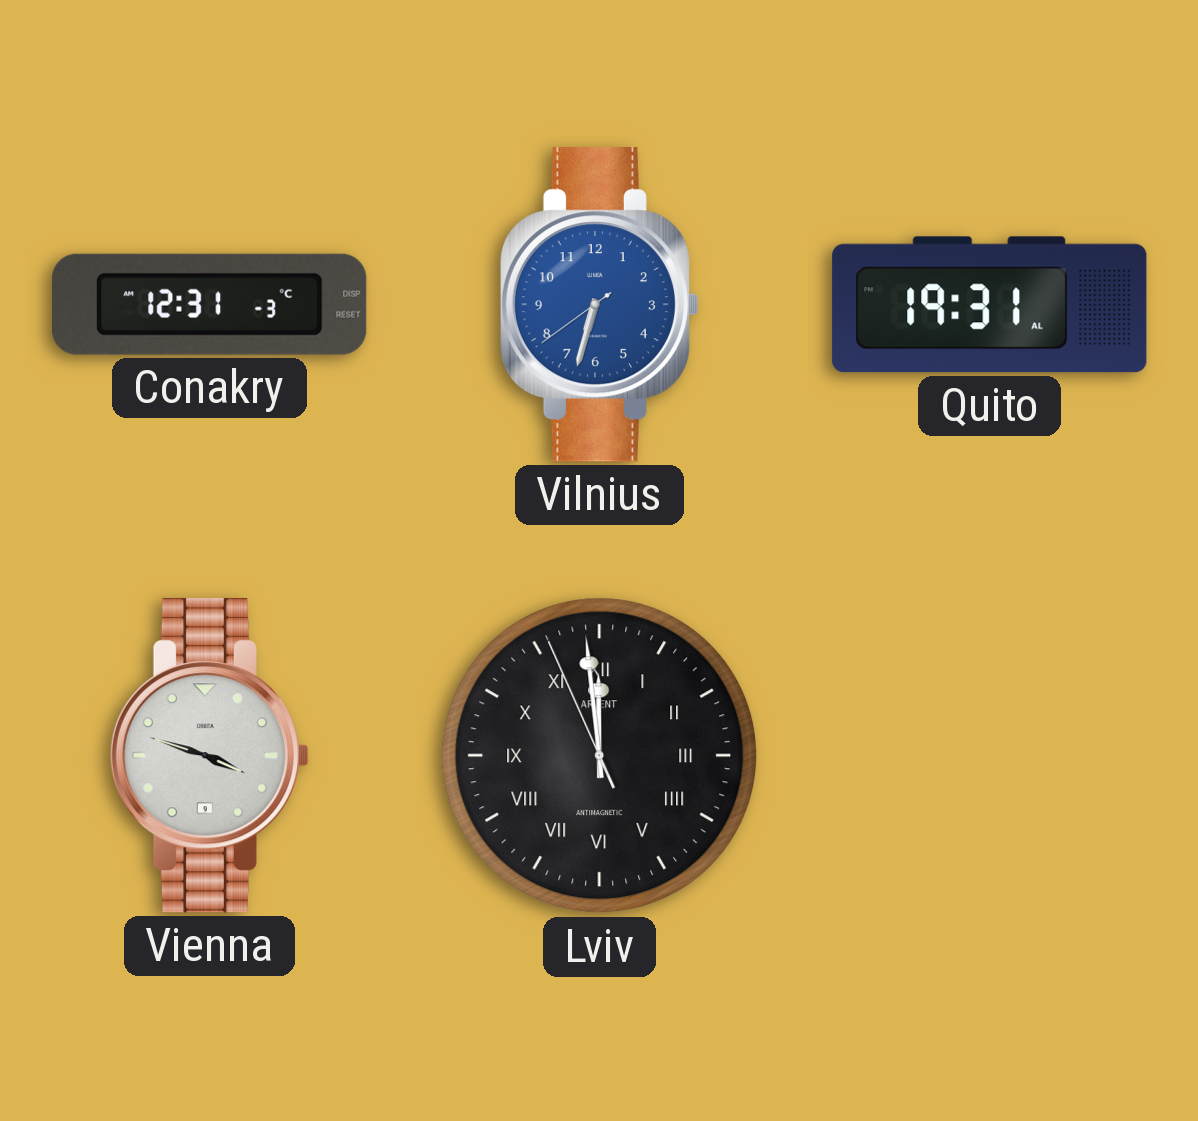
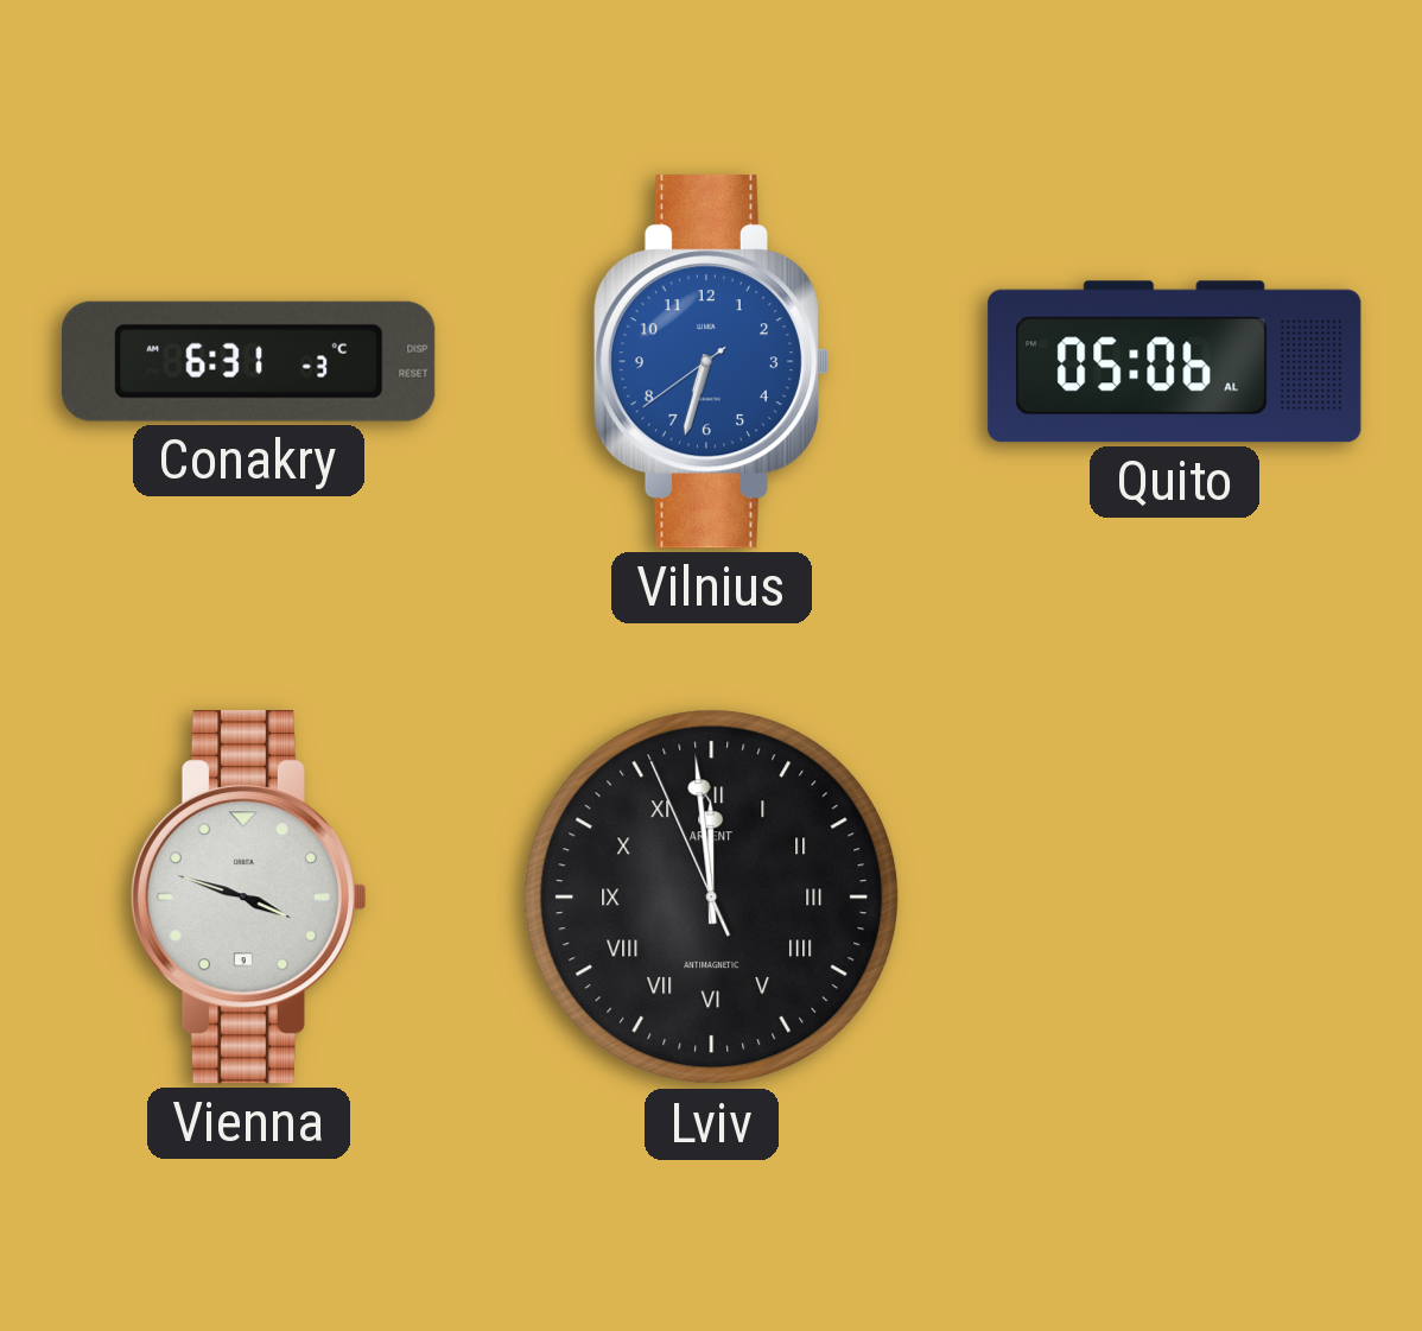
Conakry: 12:31 -> 6:31
Quito: 19:31 -> 05:06
